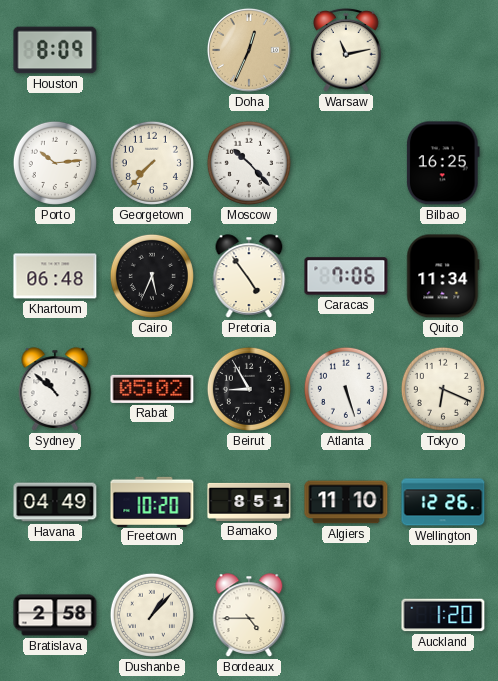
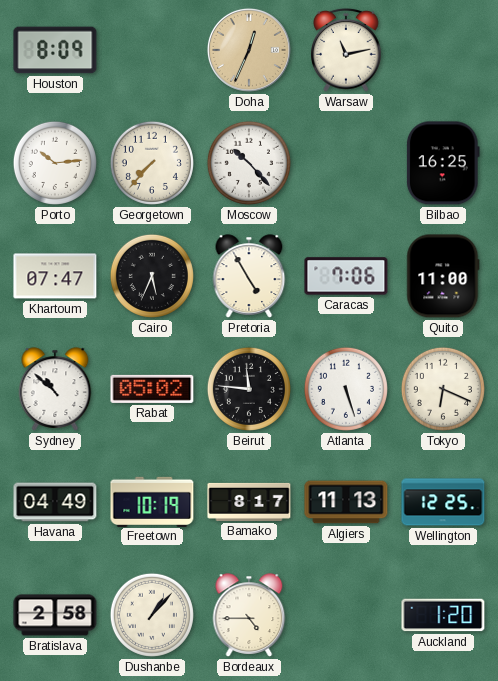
Khartoum: 06:48 -> 07:47
Pretoria: 4:54 -> 4:55
Quito: 11:34 -> 11:00
Beirut: 8:55 -> 11:46
Freetown: 10:20 -> 10:19
Bamako: 8:51 -> 8:17
Algiers: 11:10 -> 11:13
Wellington: 12:26 -> 12:25
